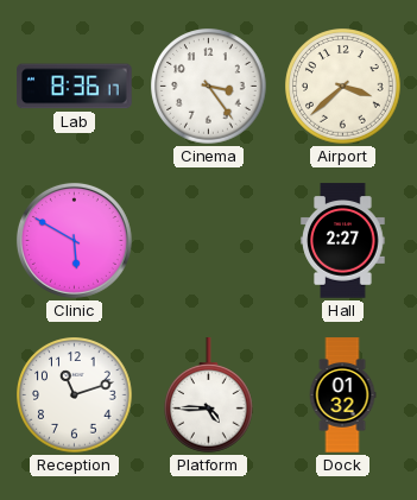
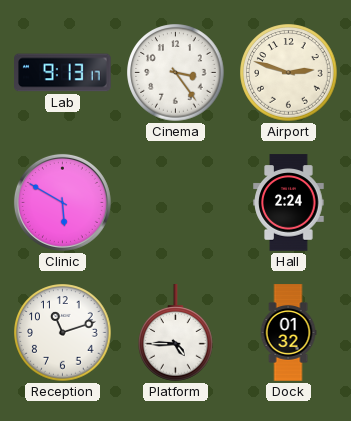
Lab: 8:36 -> 9:13
Airport: 3:38 -> 2:48
Hall: 2:27 -> 2:24
